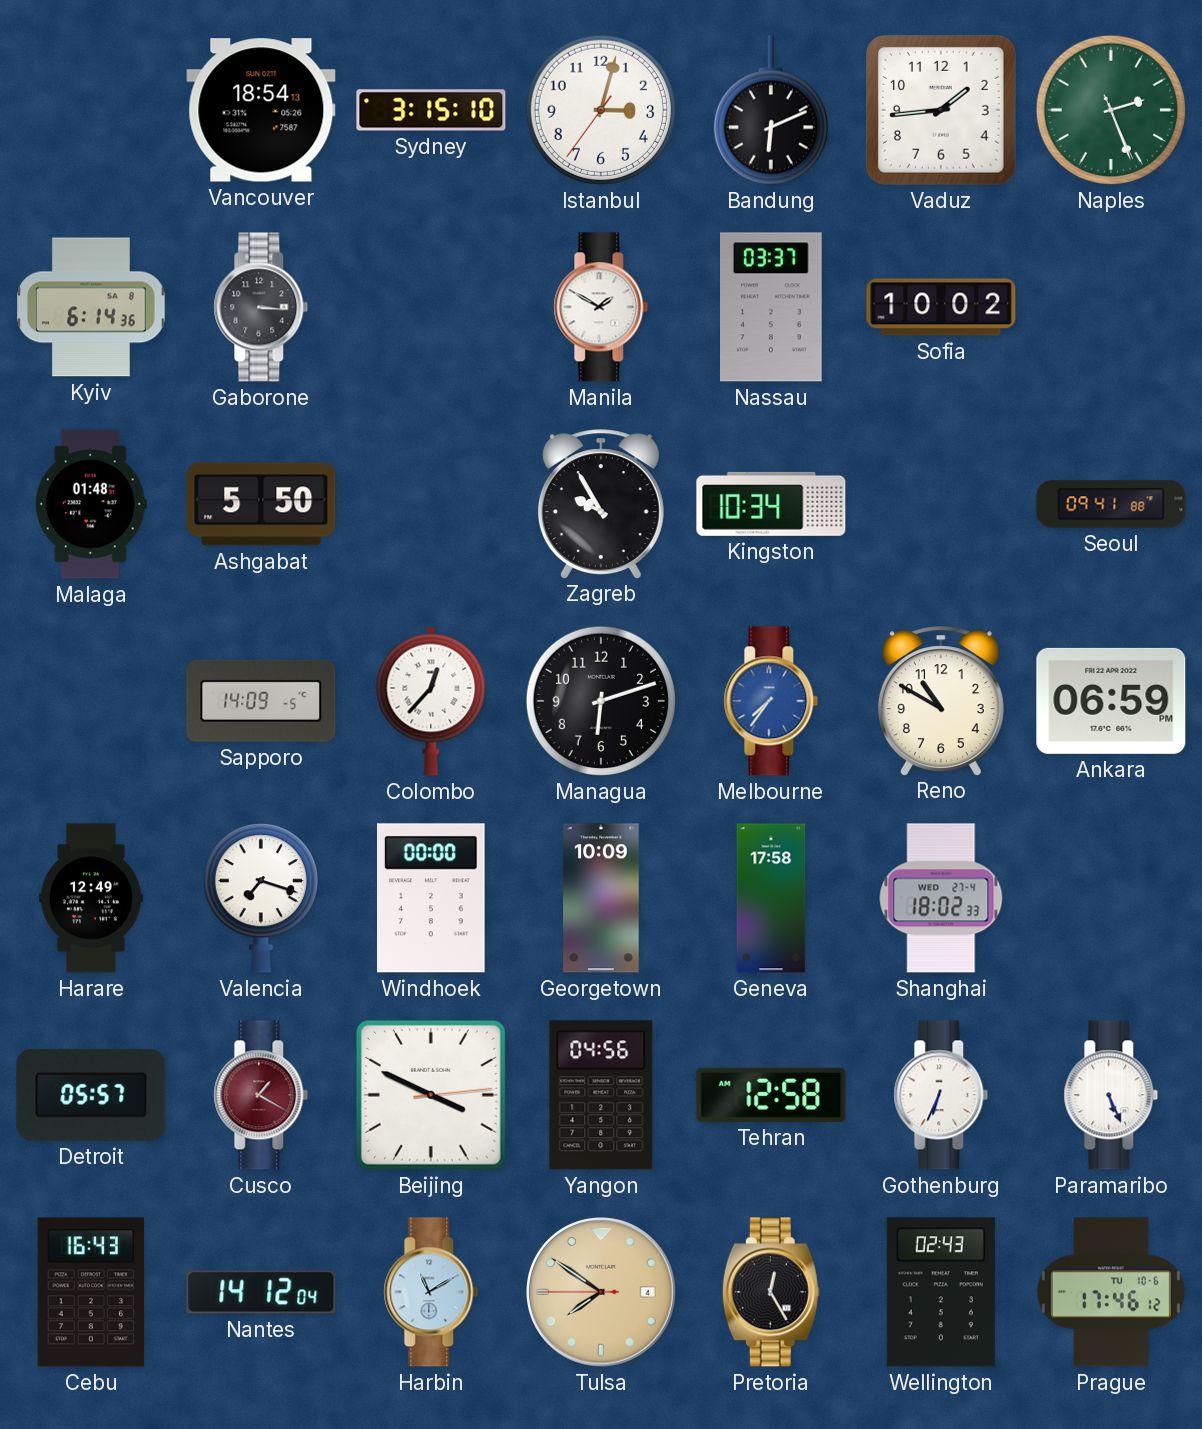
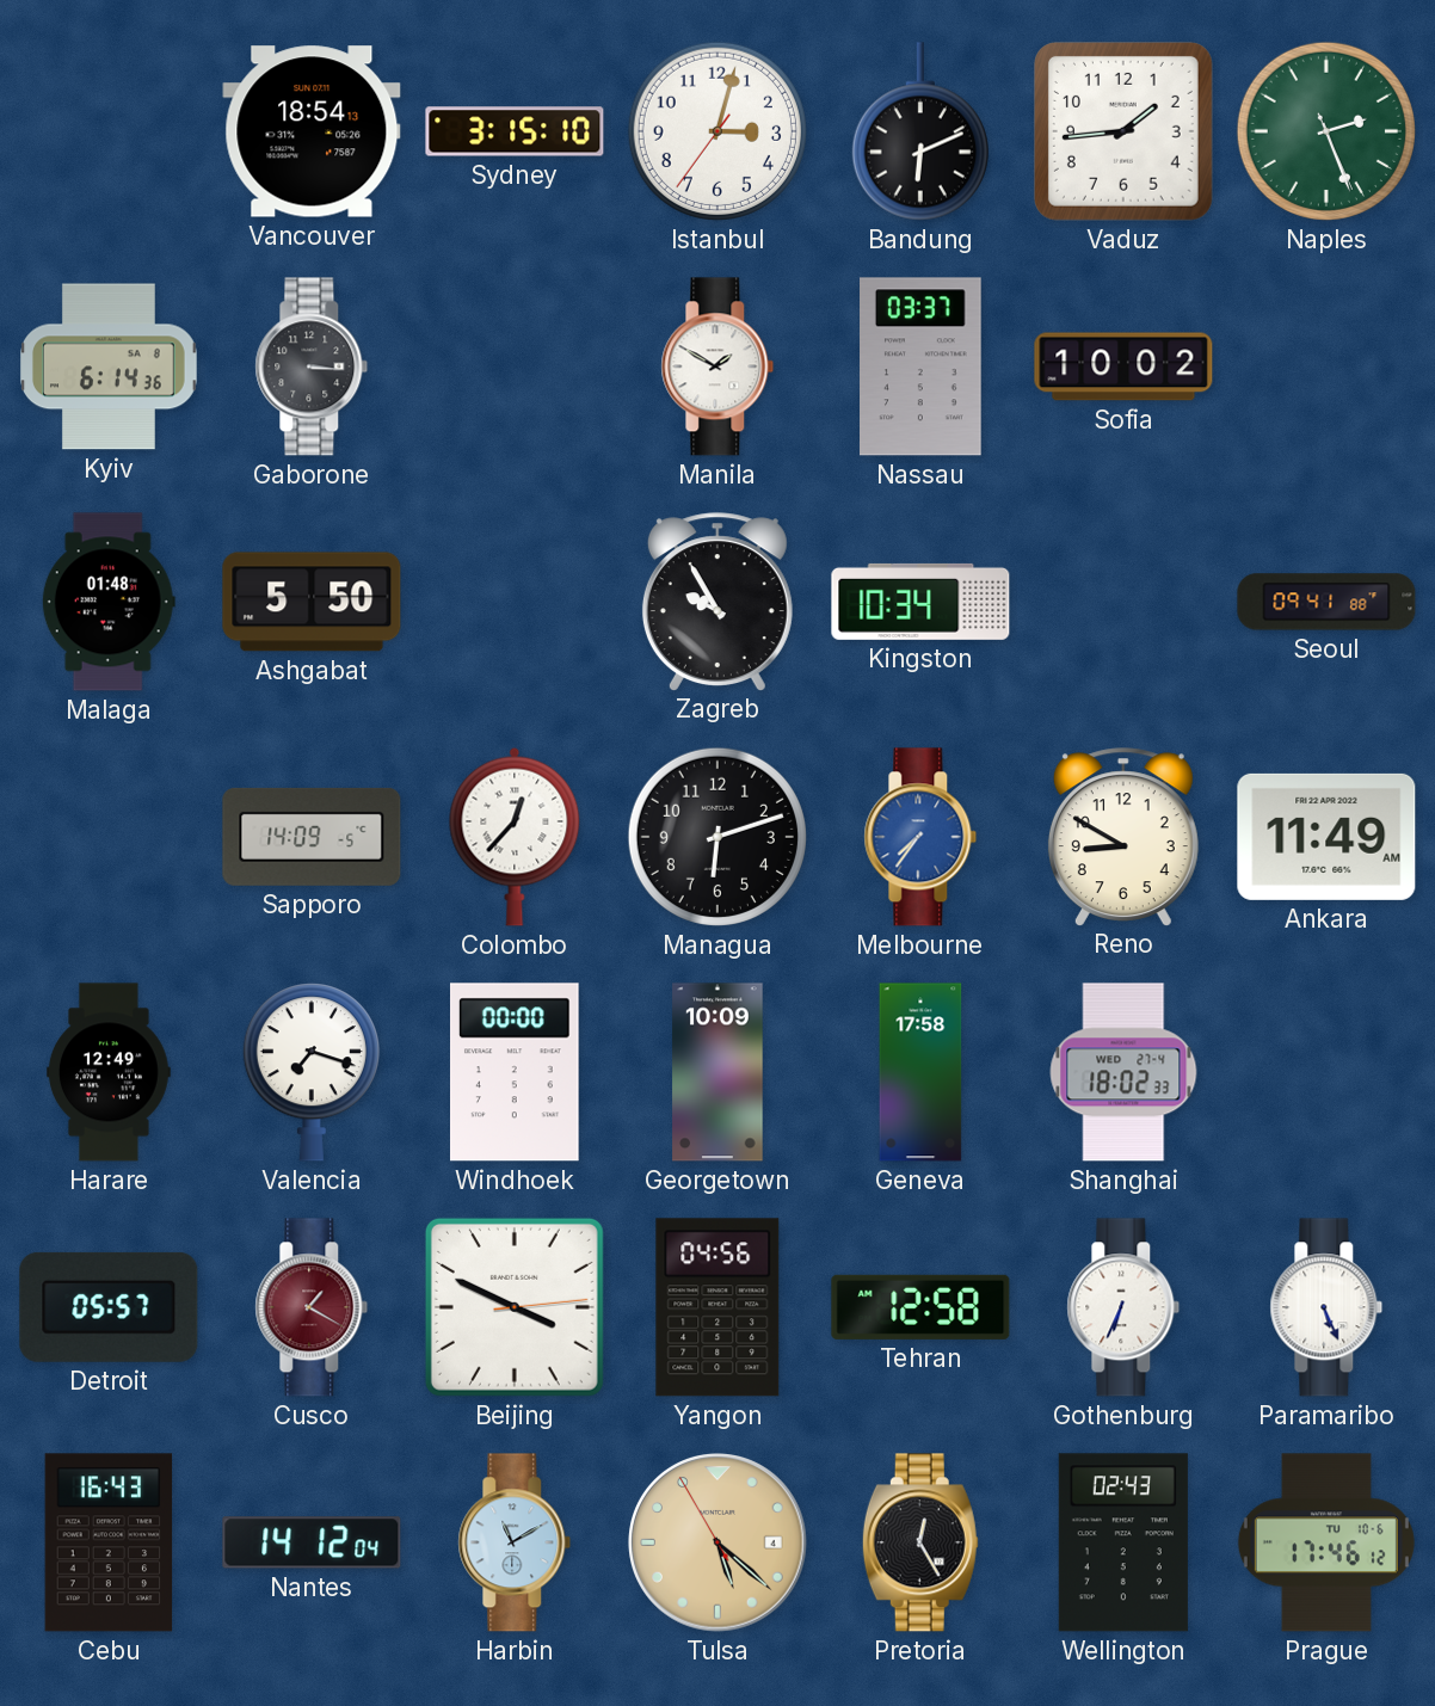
Reno: 10:50 -> 8:50
Ankara: 06:59 -> 11:49
Tulsa: 7:50 -> 5:21
